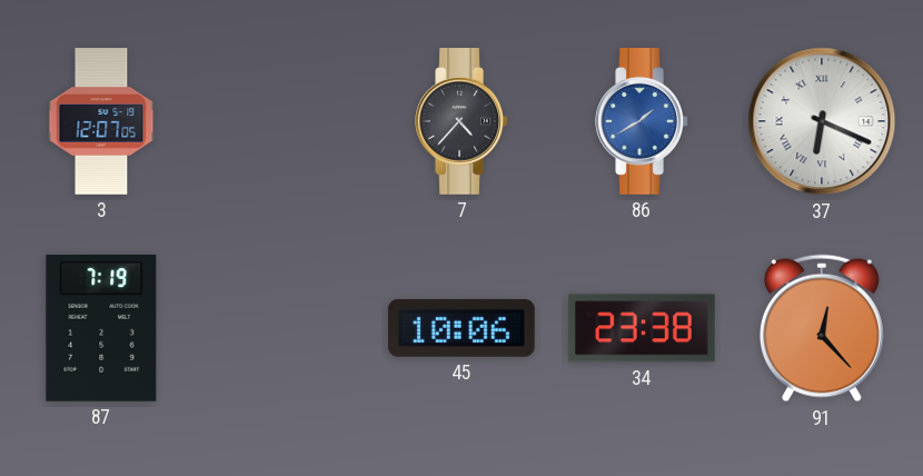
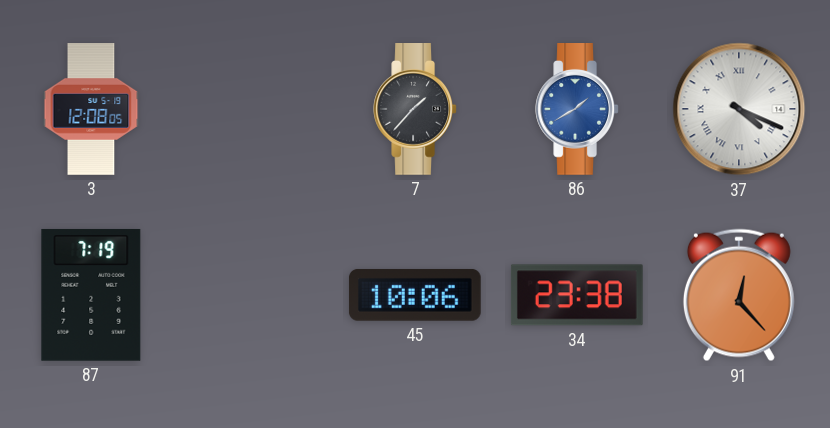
3: 12:07 -> 12:08
7: 4:37 -> 1:37
37: 6:19 -> 4:19
